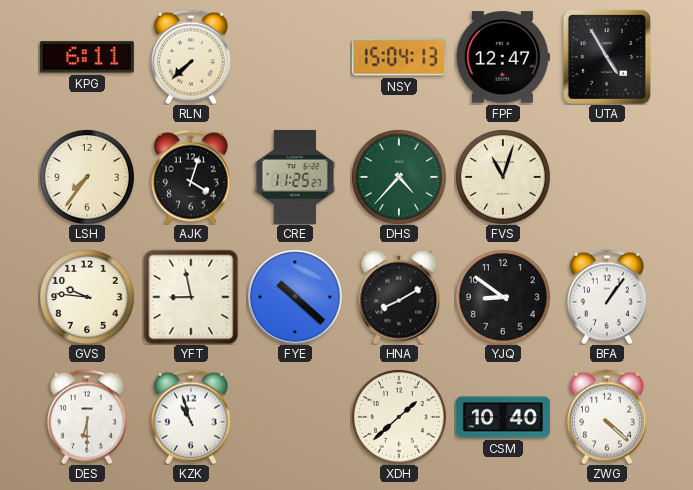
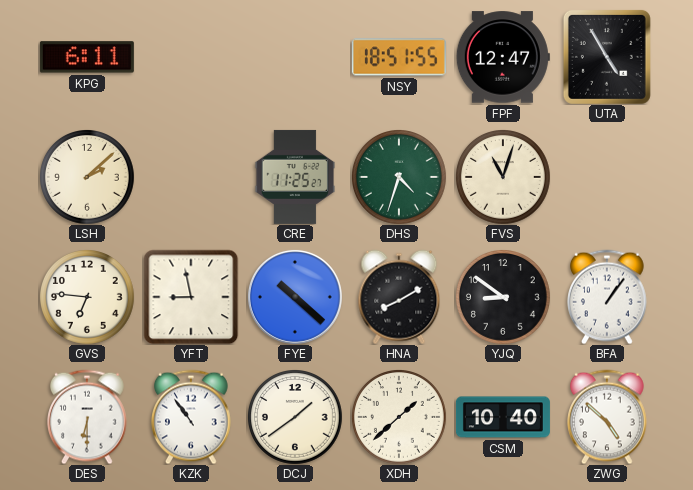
RLN: 7:38 -> none
NSY: 15:04 -> 18:51
LSH: 7:36 -> 2:08
AJK: 4:03 -> none
DHS: 4:37 -> 4:33
GVS: 9:46 -> 6:46
KZK: 10:57 -> 10:54
DCJ: none -> 1:39
ZWG: 4:22 -> 4:52
